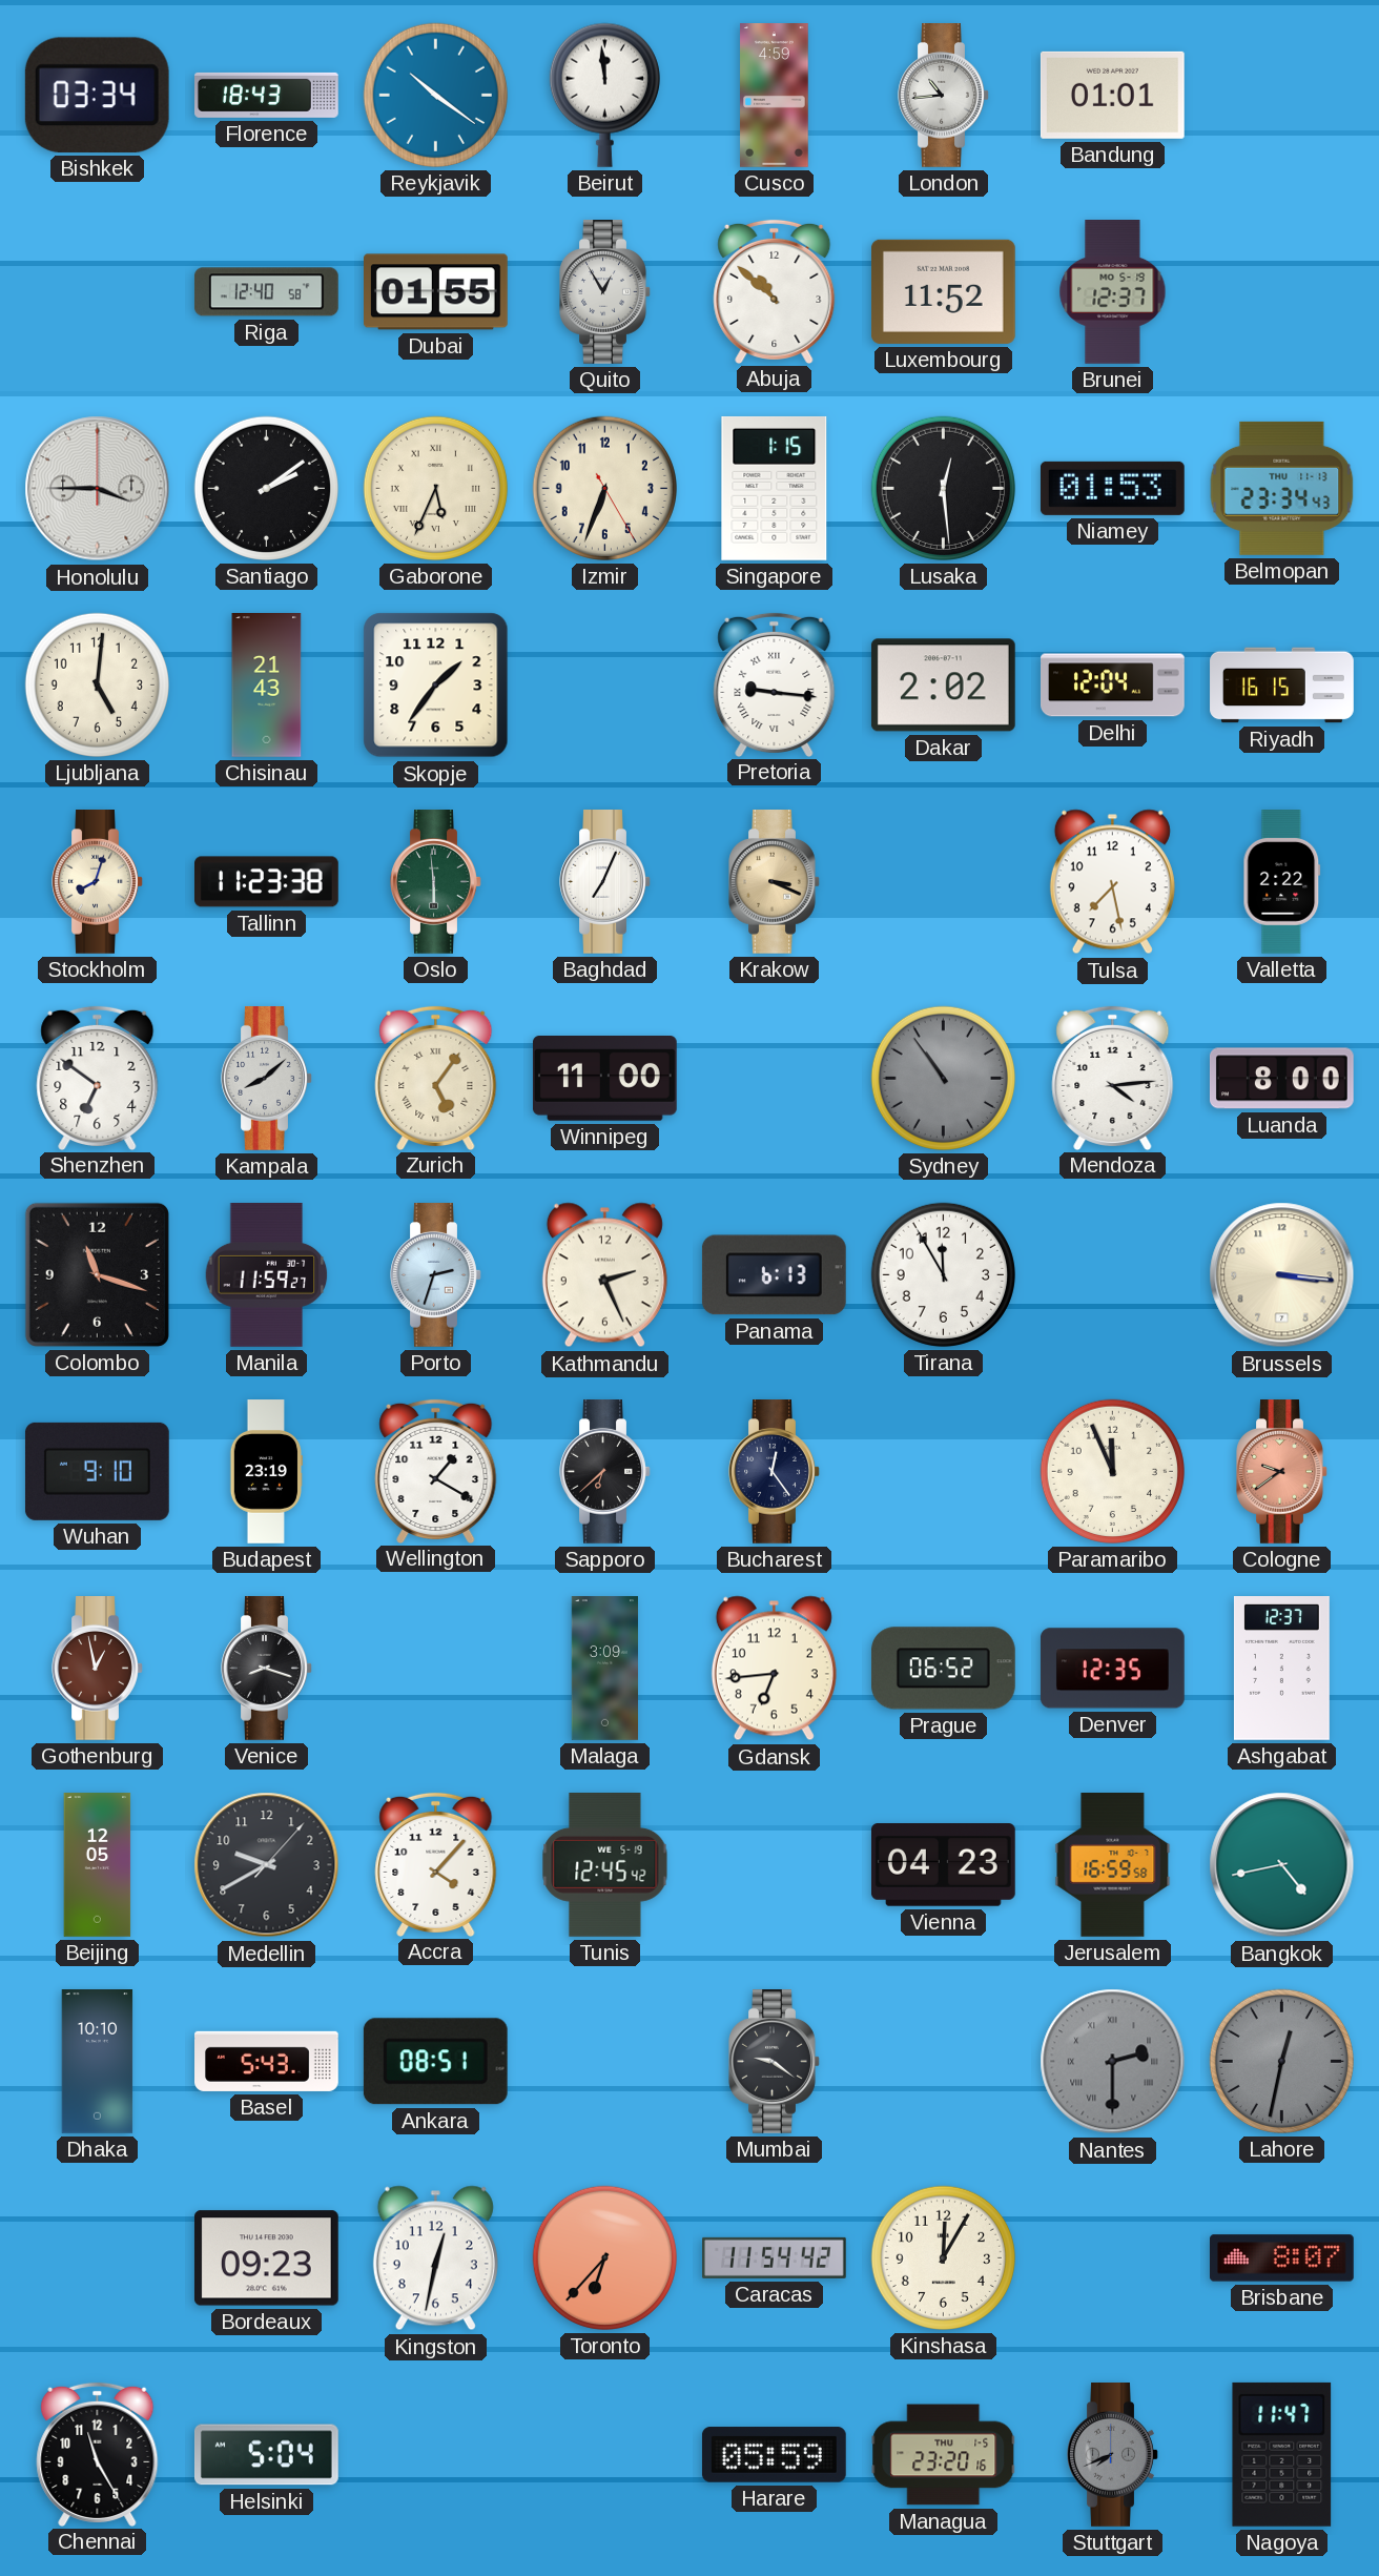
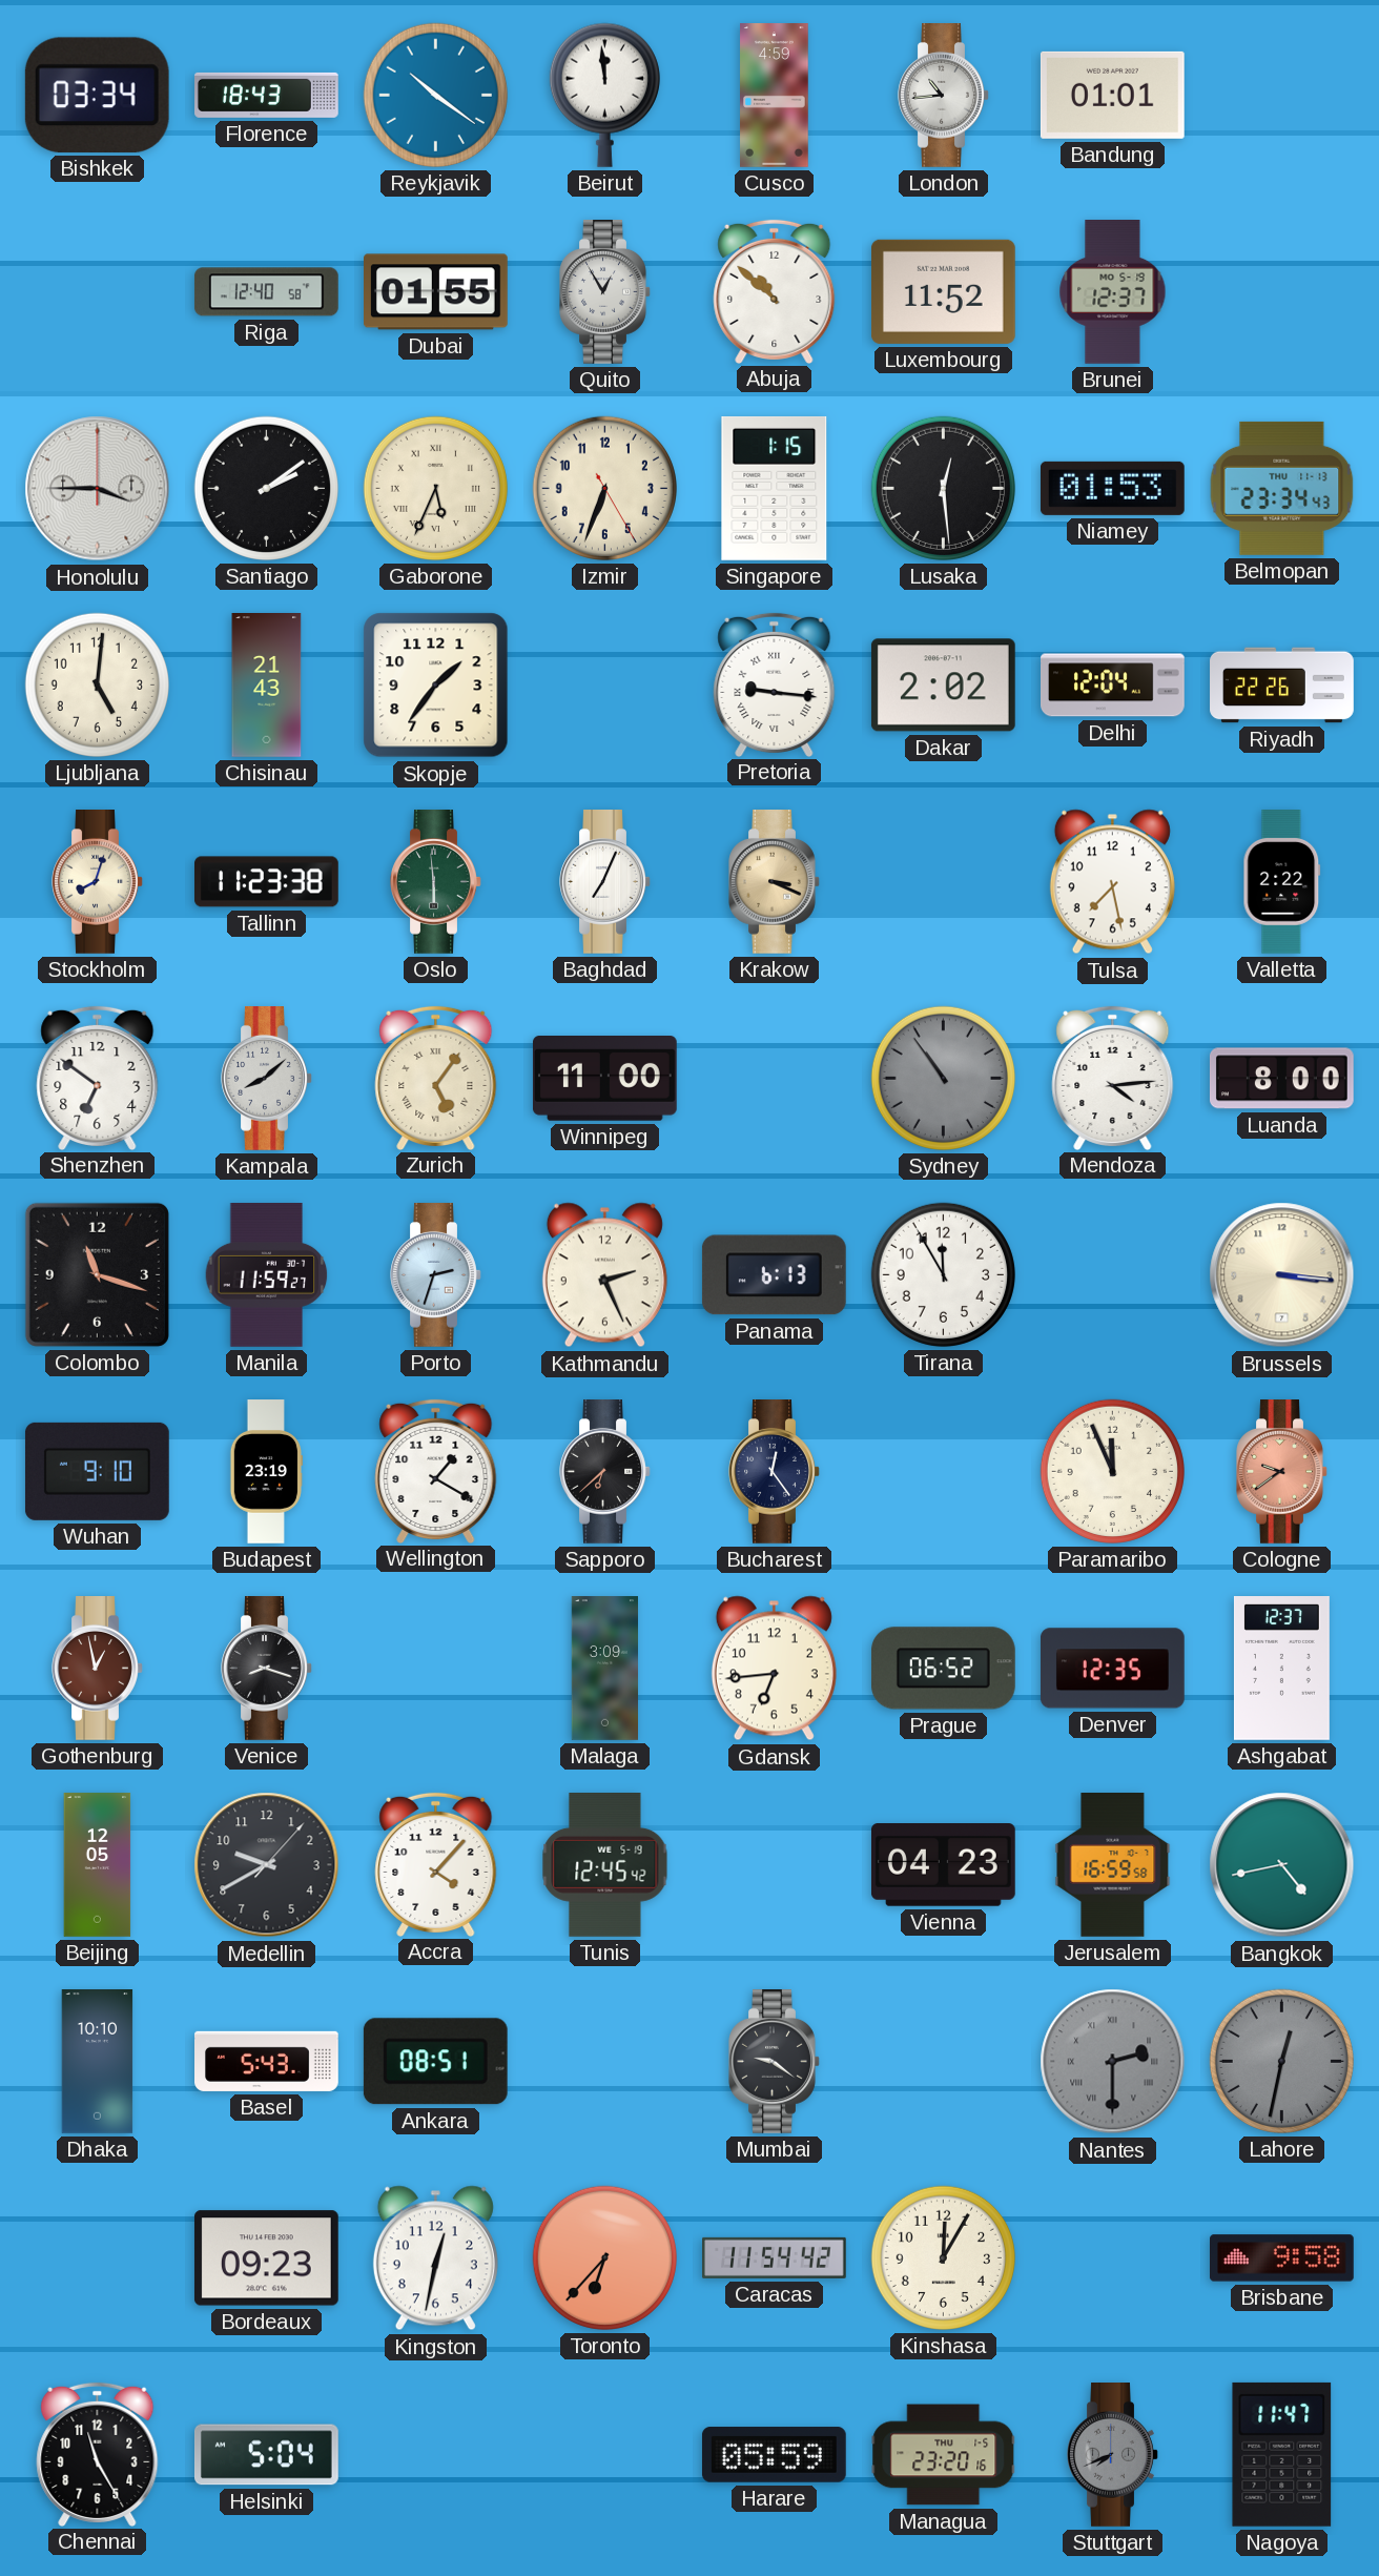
Riyadh: 16:15 -> 22:26
Brisbane: 8:07 -> 9:58
